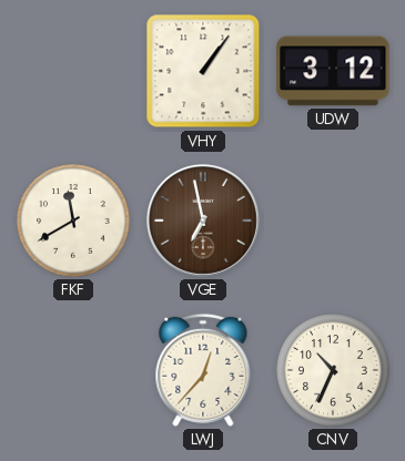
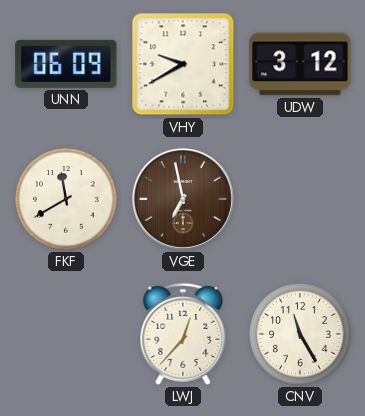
UNN: none -> 06:09
VHY: 1:06 -> 9:40
CNV: 10:34 -> 11:25
